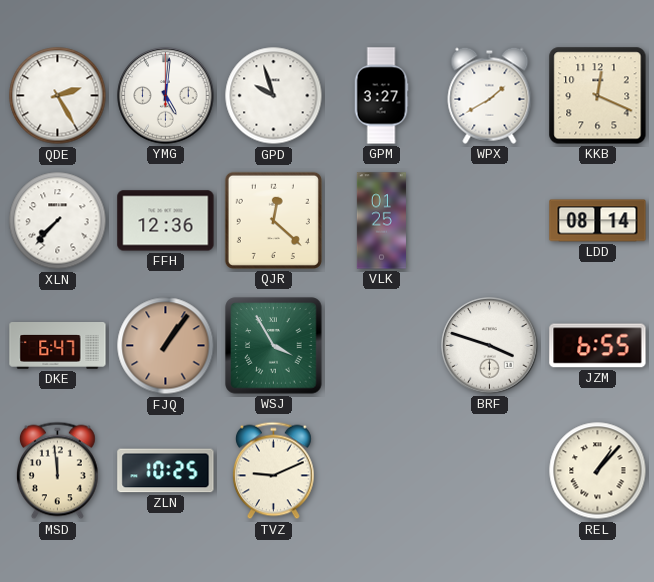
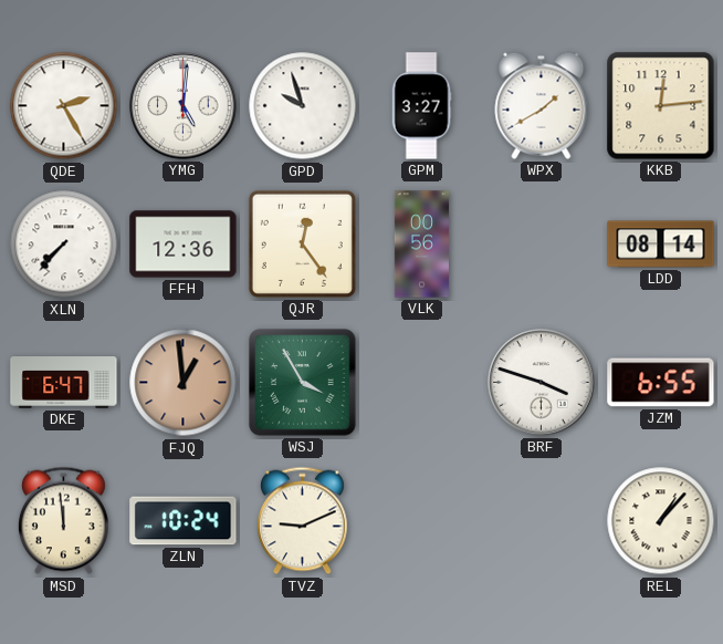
KKB: 12:19 -> 12:14
QJR: 12:22 -> 12:24
VLK: 01:25 -> 00:56
FJQ: 1:06 -> 12:59
ZLN: 10:25 -> 10:24
